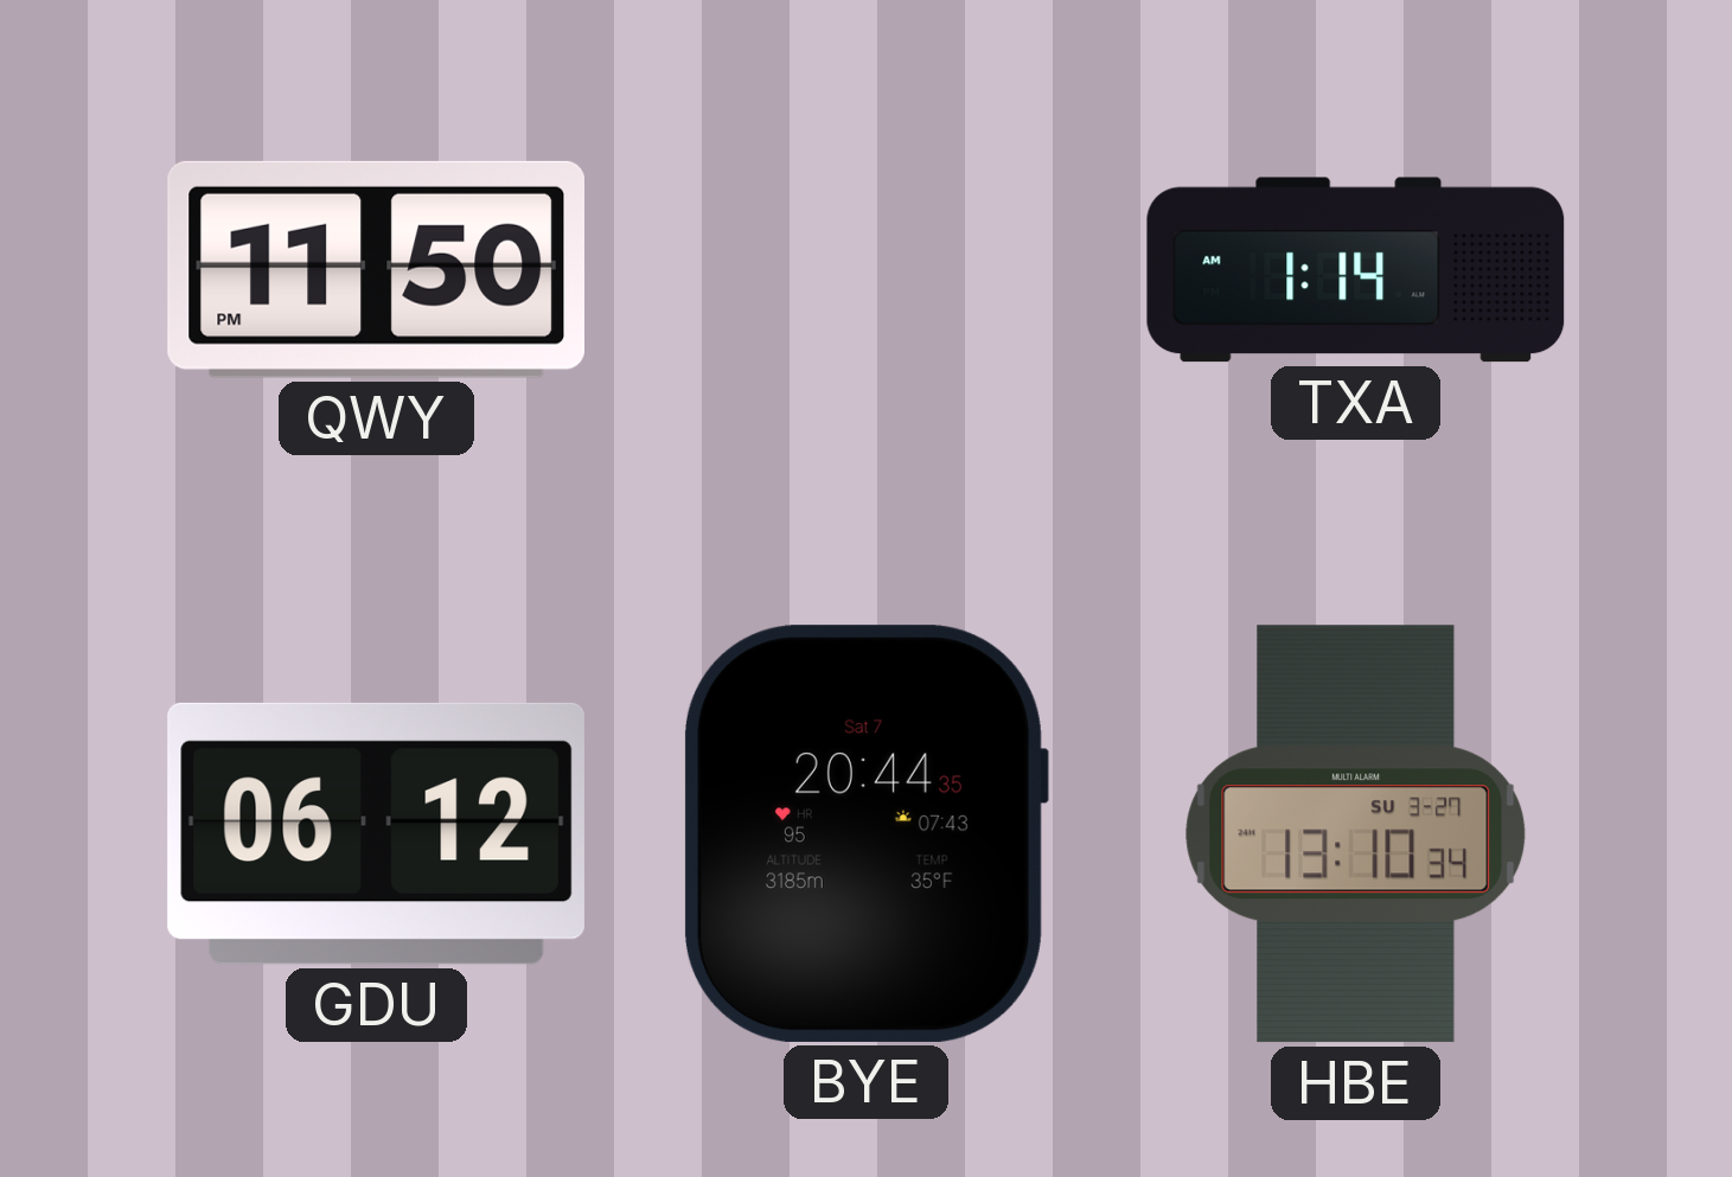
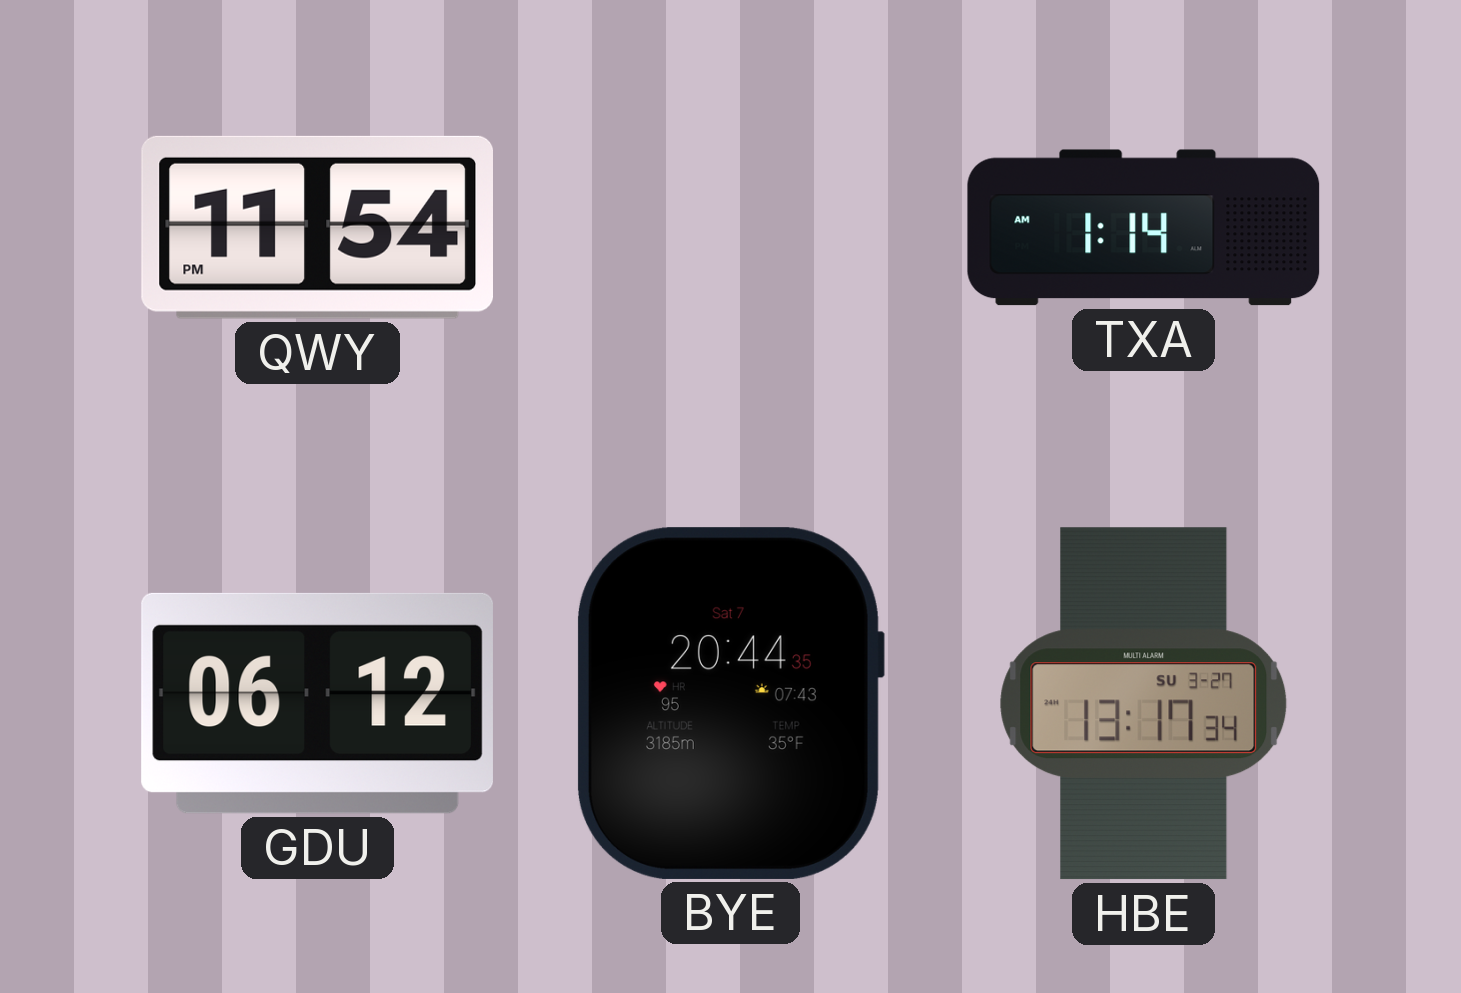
QWY: 11:50 -> 11:54
HBE: 13:10 -> 13:17
